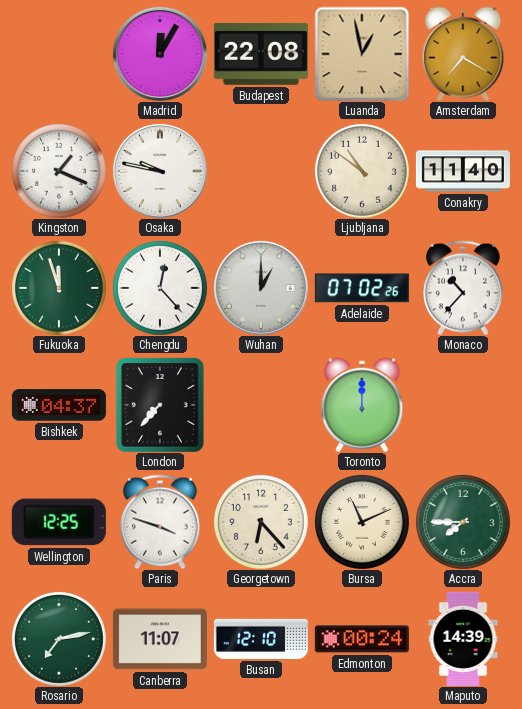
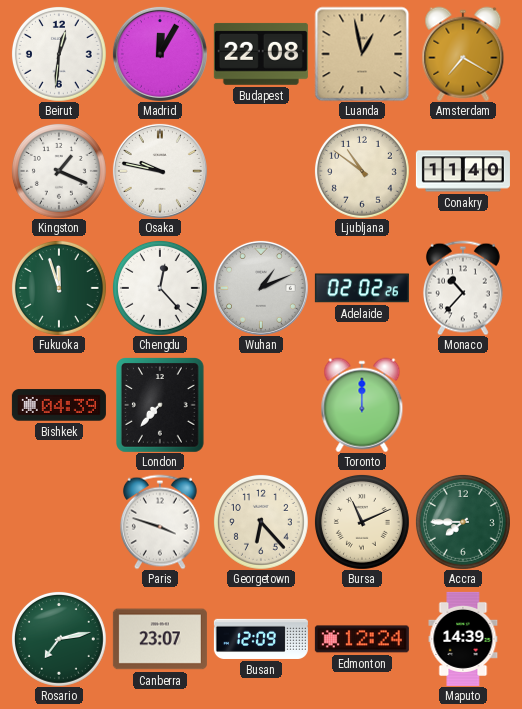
Beirut: none -> 12:31
Wuhan: 1:00 -> 1:11
Adelaide: 07:02 -> 02:02
Bishkek: 04:37 -> 04:39
Wellington: 12:25 -> none
Canberra: 11:07 -> 23:07
Busan: 12:10 -> 12:09
Edmonton: 00:24 -> 12:24
